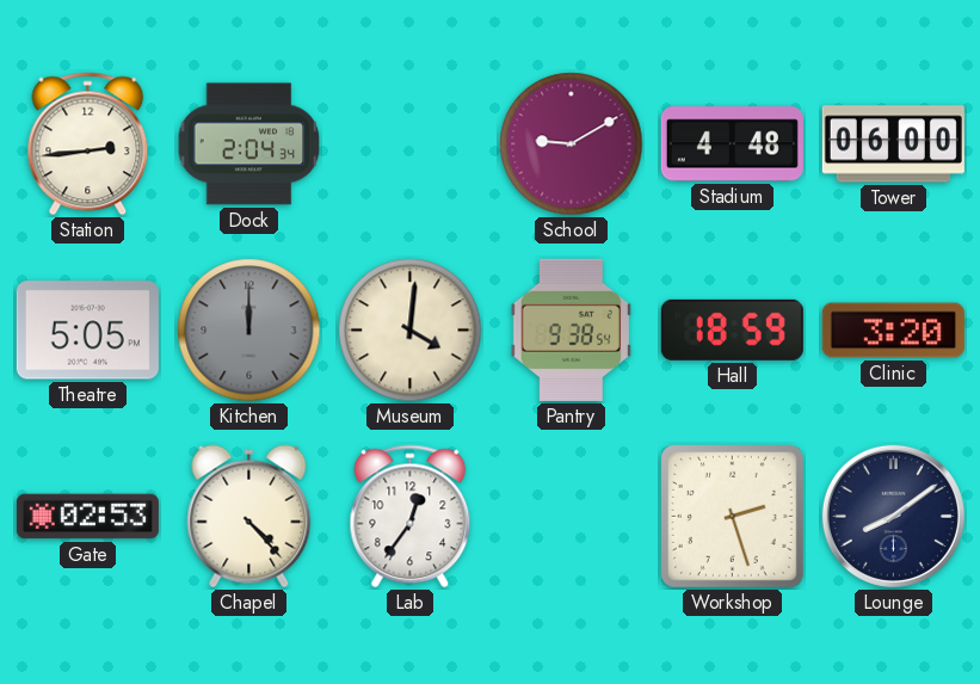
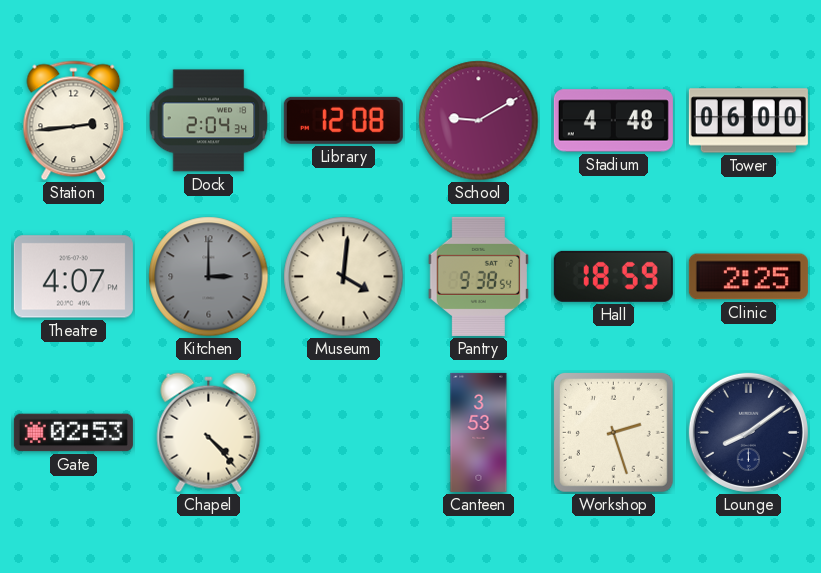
Library: none -> 12:08
Theatre: 5:05 -> 4:07
Kitchen: 12:00 -> 3:00
Clinic: 3:20 -> 2:25
Lab: 12:36 -> none
Canteen: none -> 3:53
